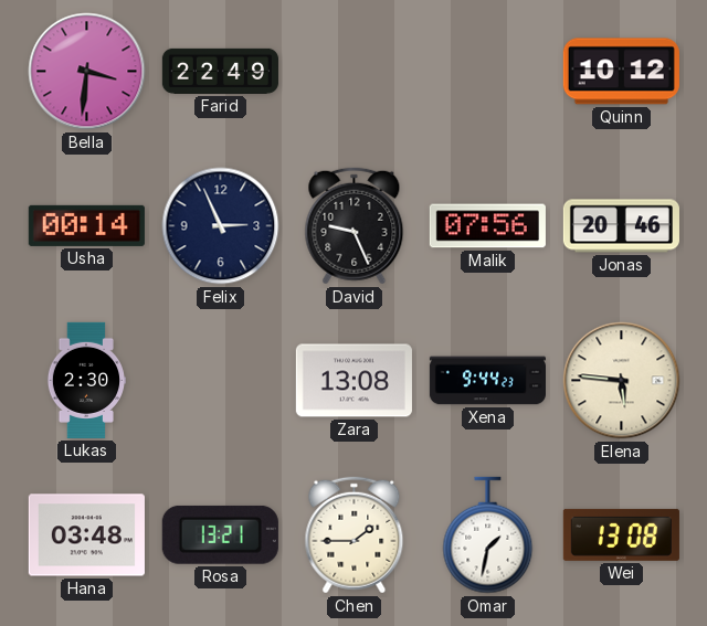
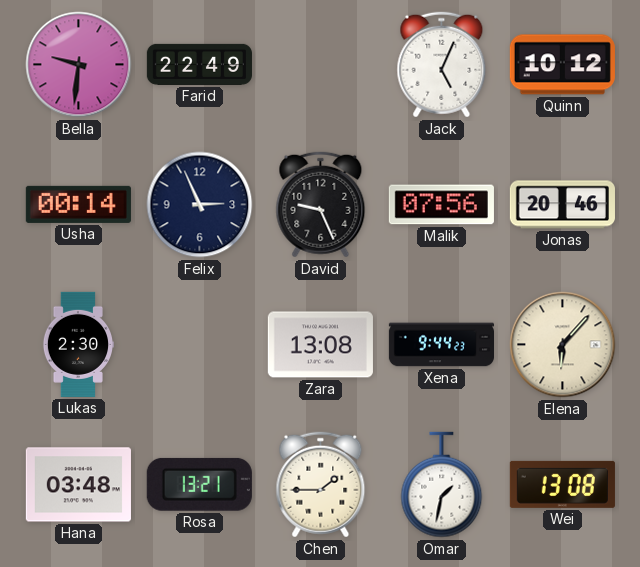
Bella: 3:31 -> 9:31
Jack: none -> 5:04
Elena: 5:46 -> 6:07
